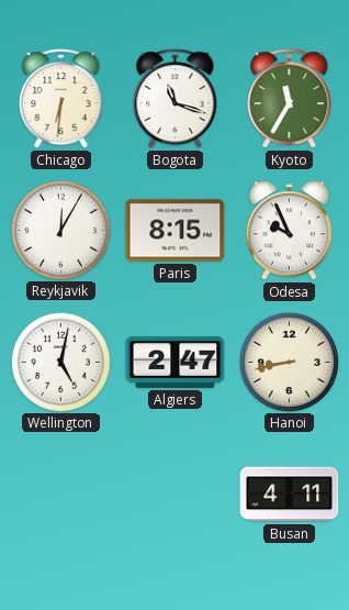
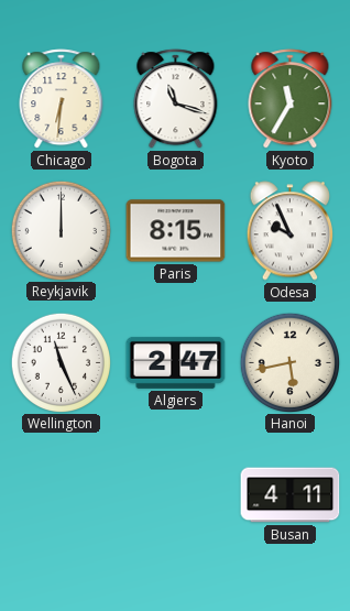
Reykjavik: 12:05 -> 12:00
Wellington: 5:02 -> 11:26
Hanoi: 8:43 -> 5:43
